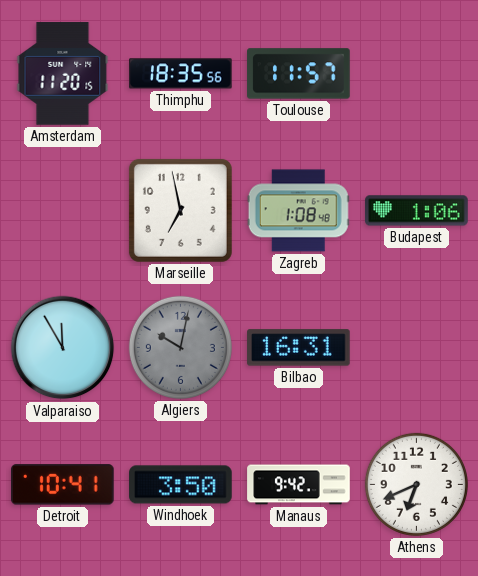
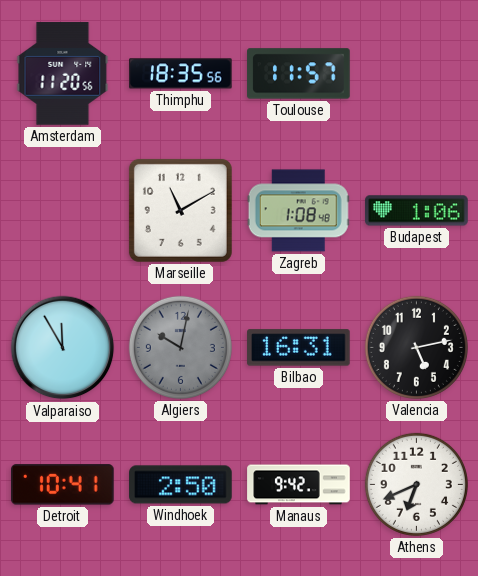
Amsterdam: 11:20:15 -> 11:20:56
Marseille: 6:58 -> 11:10
Valencia: none -> 5:13
Windhoek: 3:50 -> 2:50
